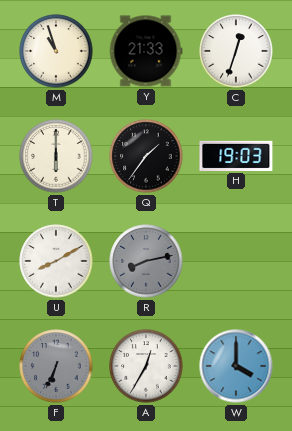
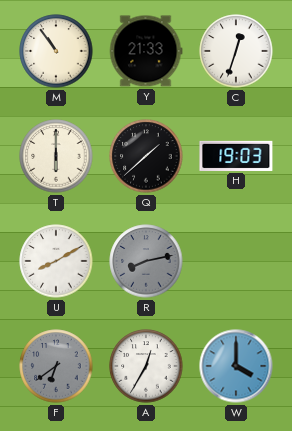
M: 10:57 -> 10:54
Q: 1:36 -> 1:38
F: 6:34 -> 6:39
